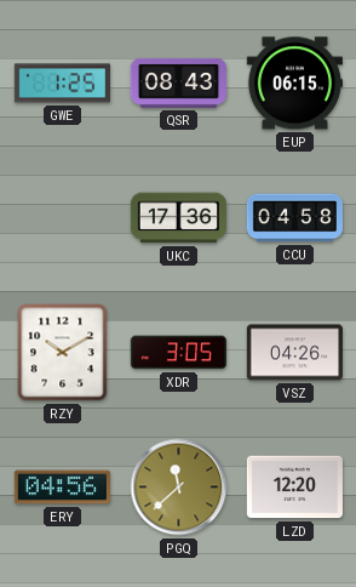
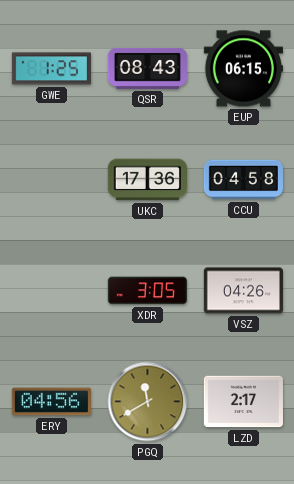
RZY: 10:10 -> none
PGQ: 11:38 -> 11:40
LZD: 12:20 -> 2:17
